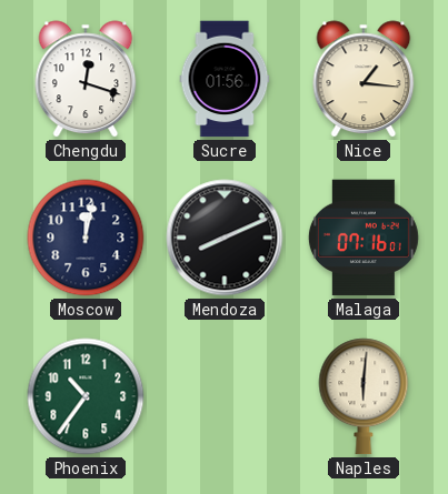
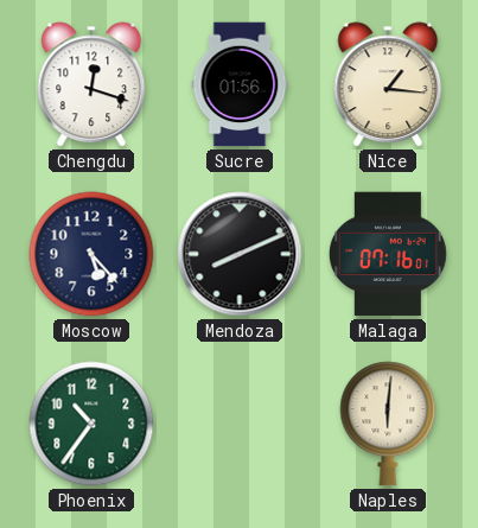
Moscow: 12:02 -> 5:23
